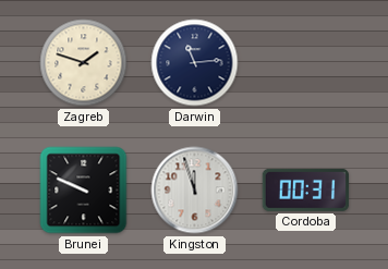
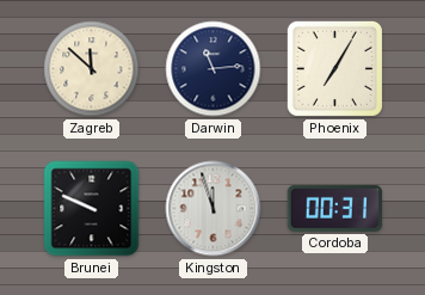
Zagreb: 1:48 -> 11:52
Phoenix: none -> 7:05
